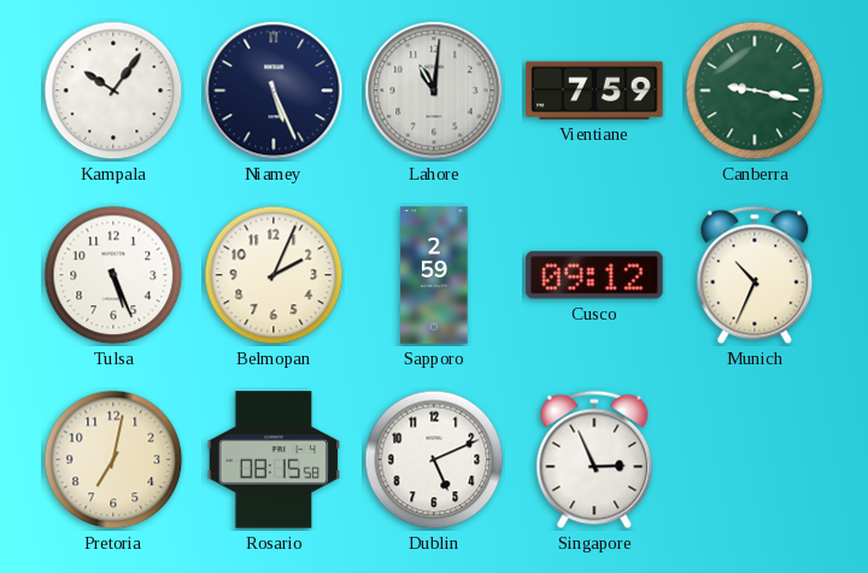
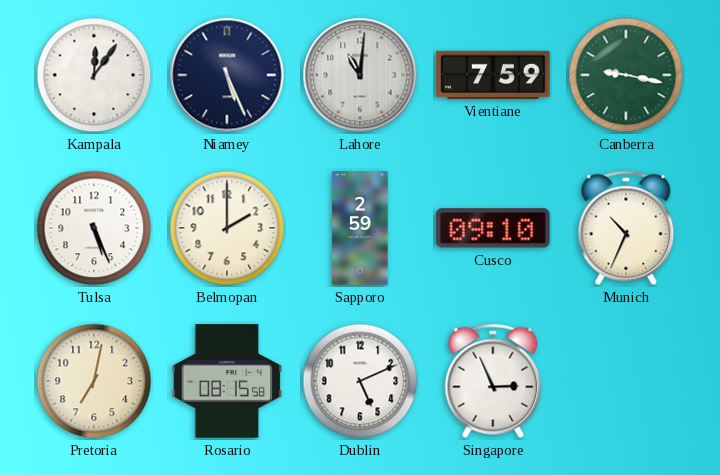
Kampala: 10:06 -> 12:06
Belmopan: 2:04 -> 2:00
Cusco: 09:12 -> 09:10
